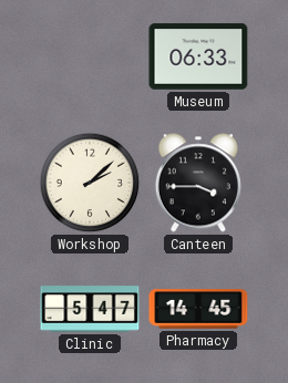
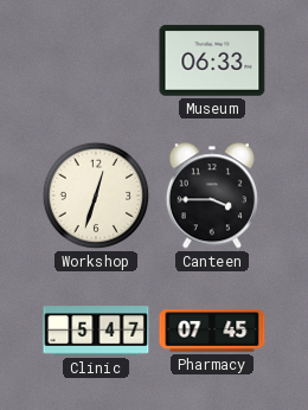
Workshop: 2:08 -> 12:33
Pharmacy: 14:45 -> 07:45
